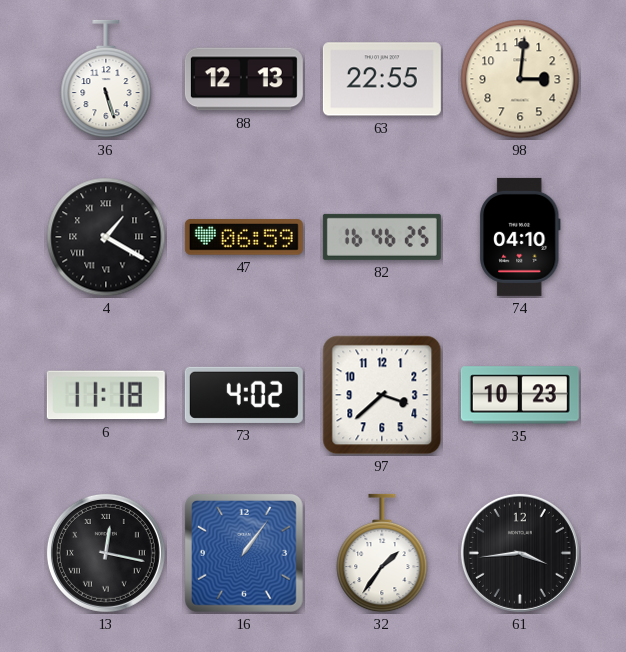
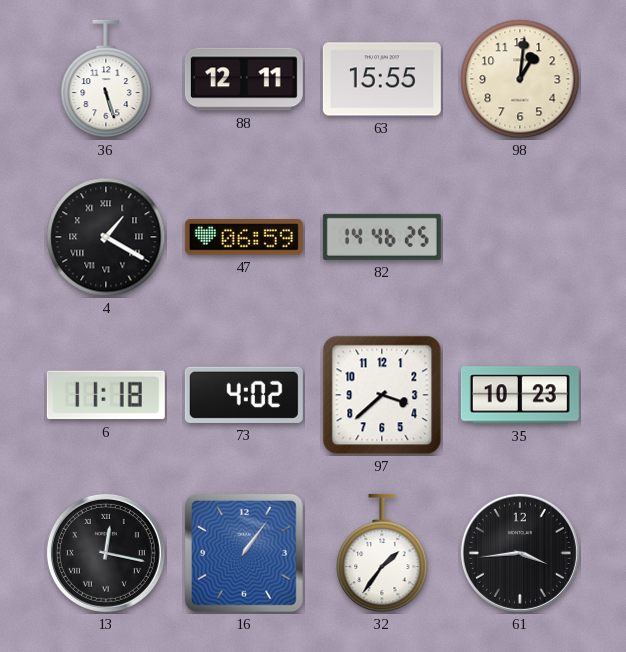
88: 12:13 -> 12:11
63: 22:55 -> 15:55
98: 3:01 -> 1:01
82: 16:46 -> 14:46
74: 04:10 -> none
